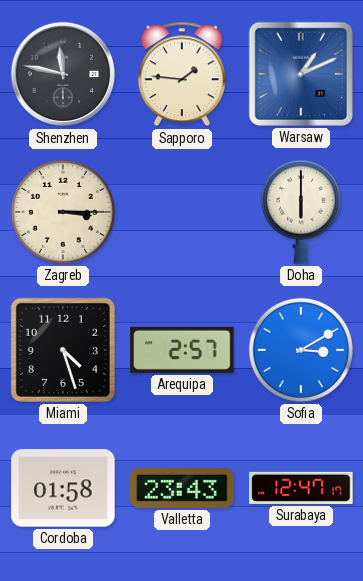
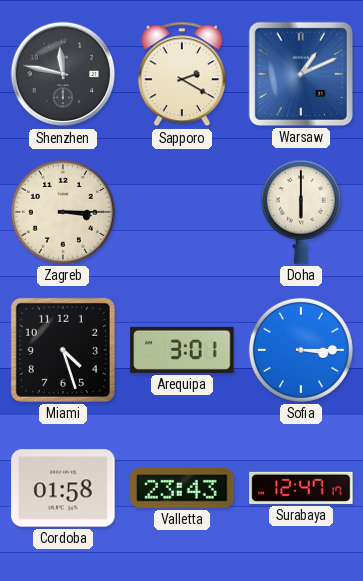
Sapporo: 1:46 -> 2:20
Arequipa: 2:57 -> 3:01
Sofia: 3:10 -> 3:15
